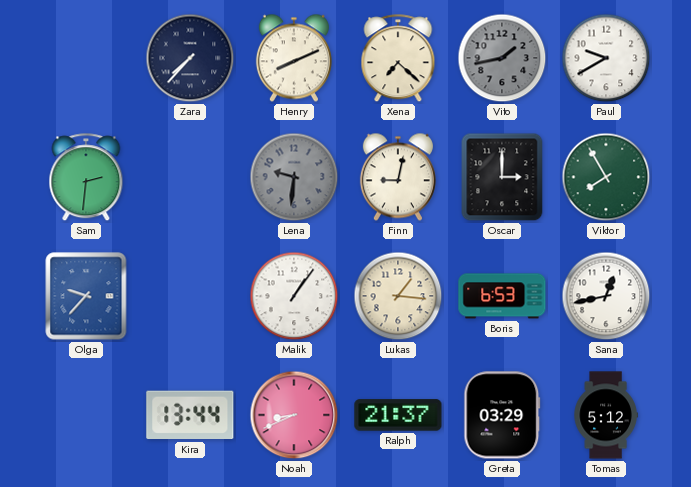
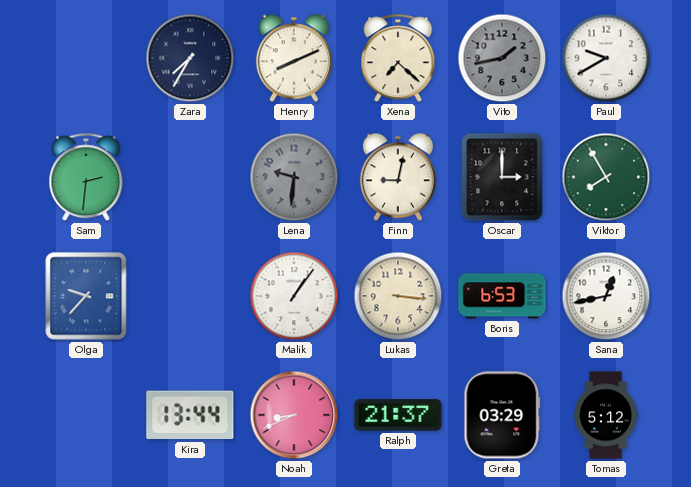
Zara: 7:37 -> 7:35
Lukas: 1:16 -> 3:16
